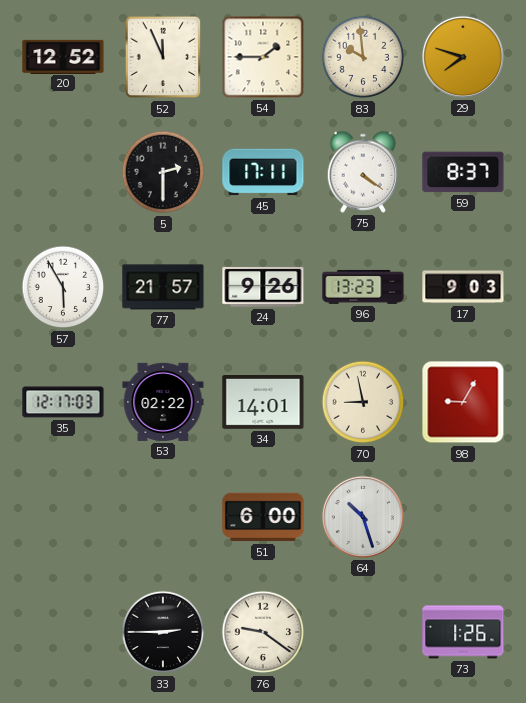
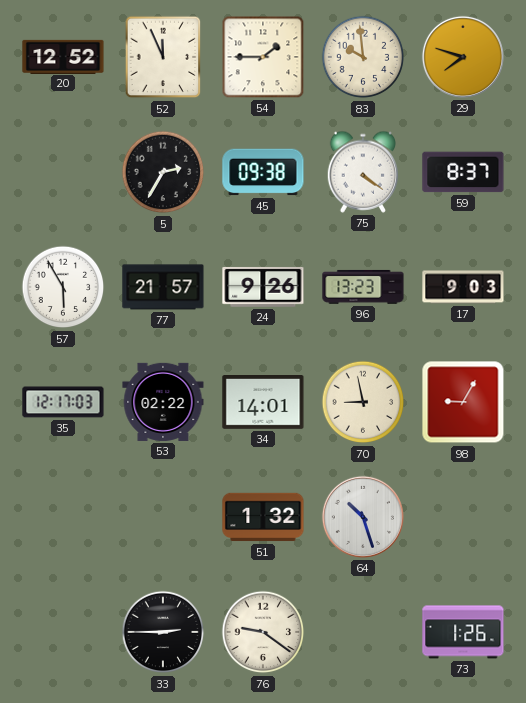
5: 2:30 -> 2:35
45: 17:11 -> 09:38
51: 6:00 -> 1:32
